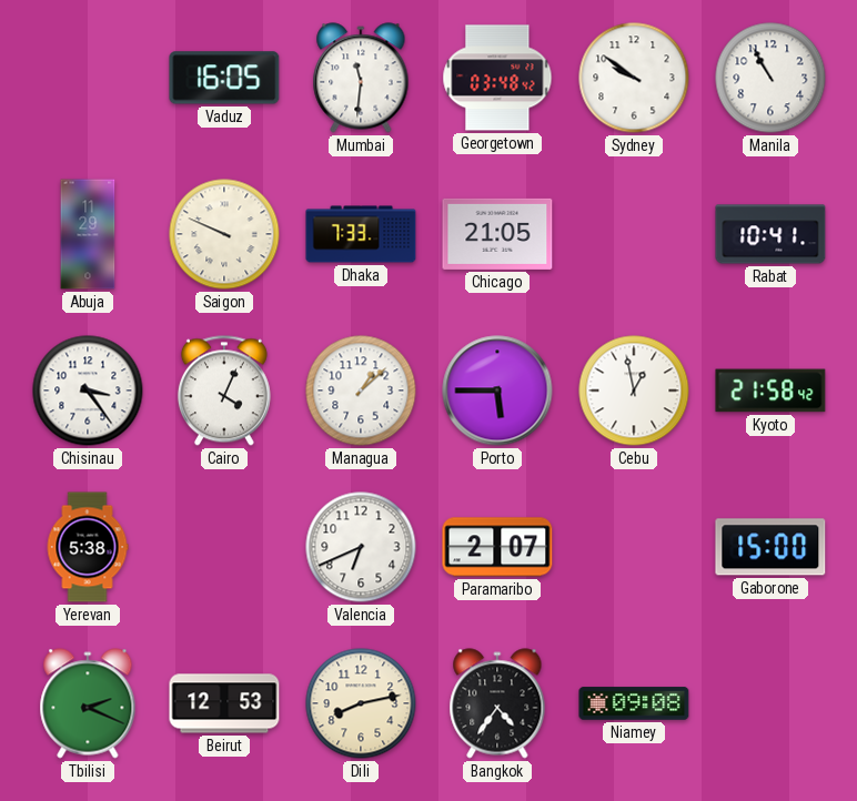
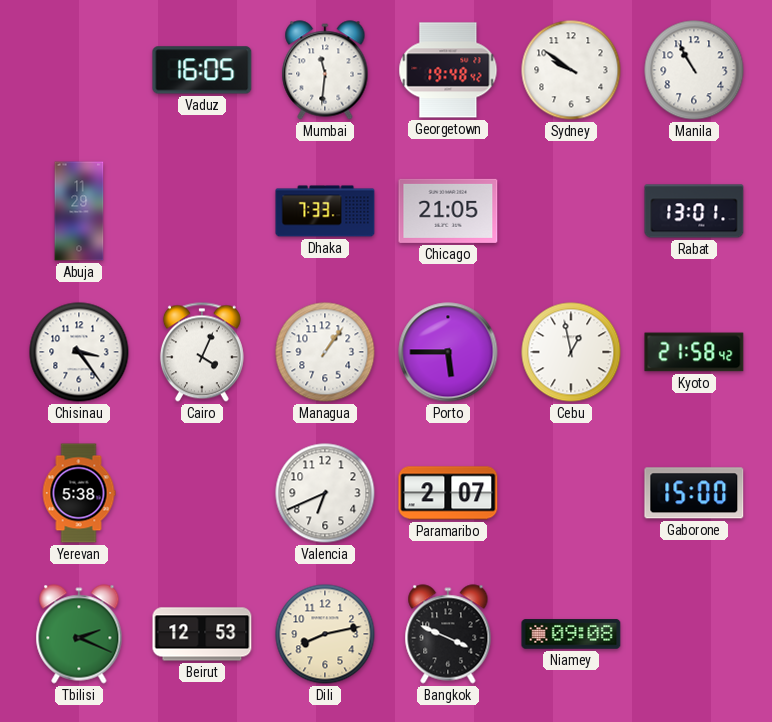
Georgetown: 03:48 -> 19:48
Saigon: 9:49 -> none
Rabat: 10:41 -> 13:01
Managua: 1:08 -> 1:06
Bangkok: 4:36 -> 3:49
